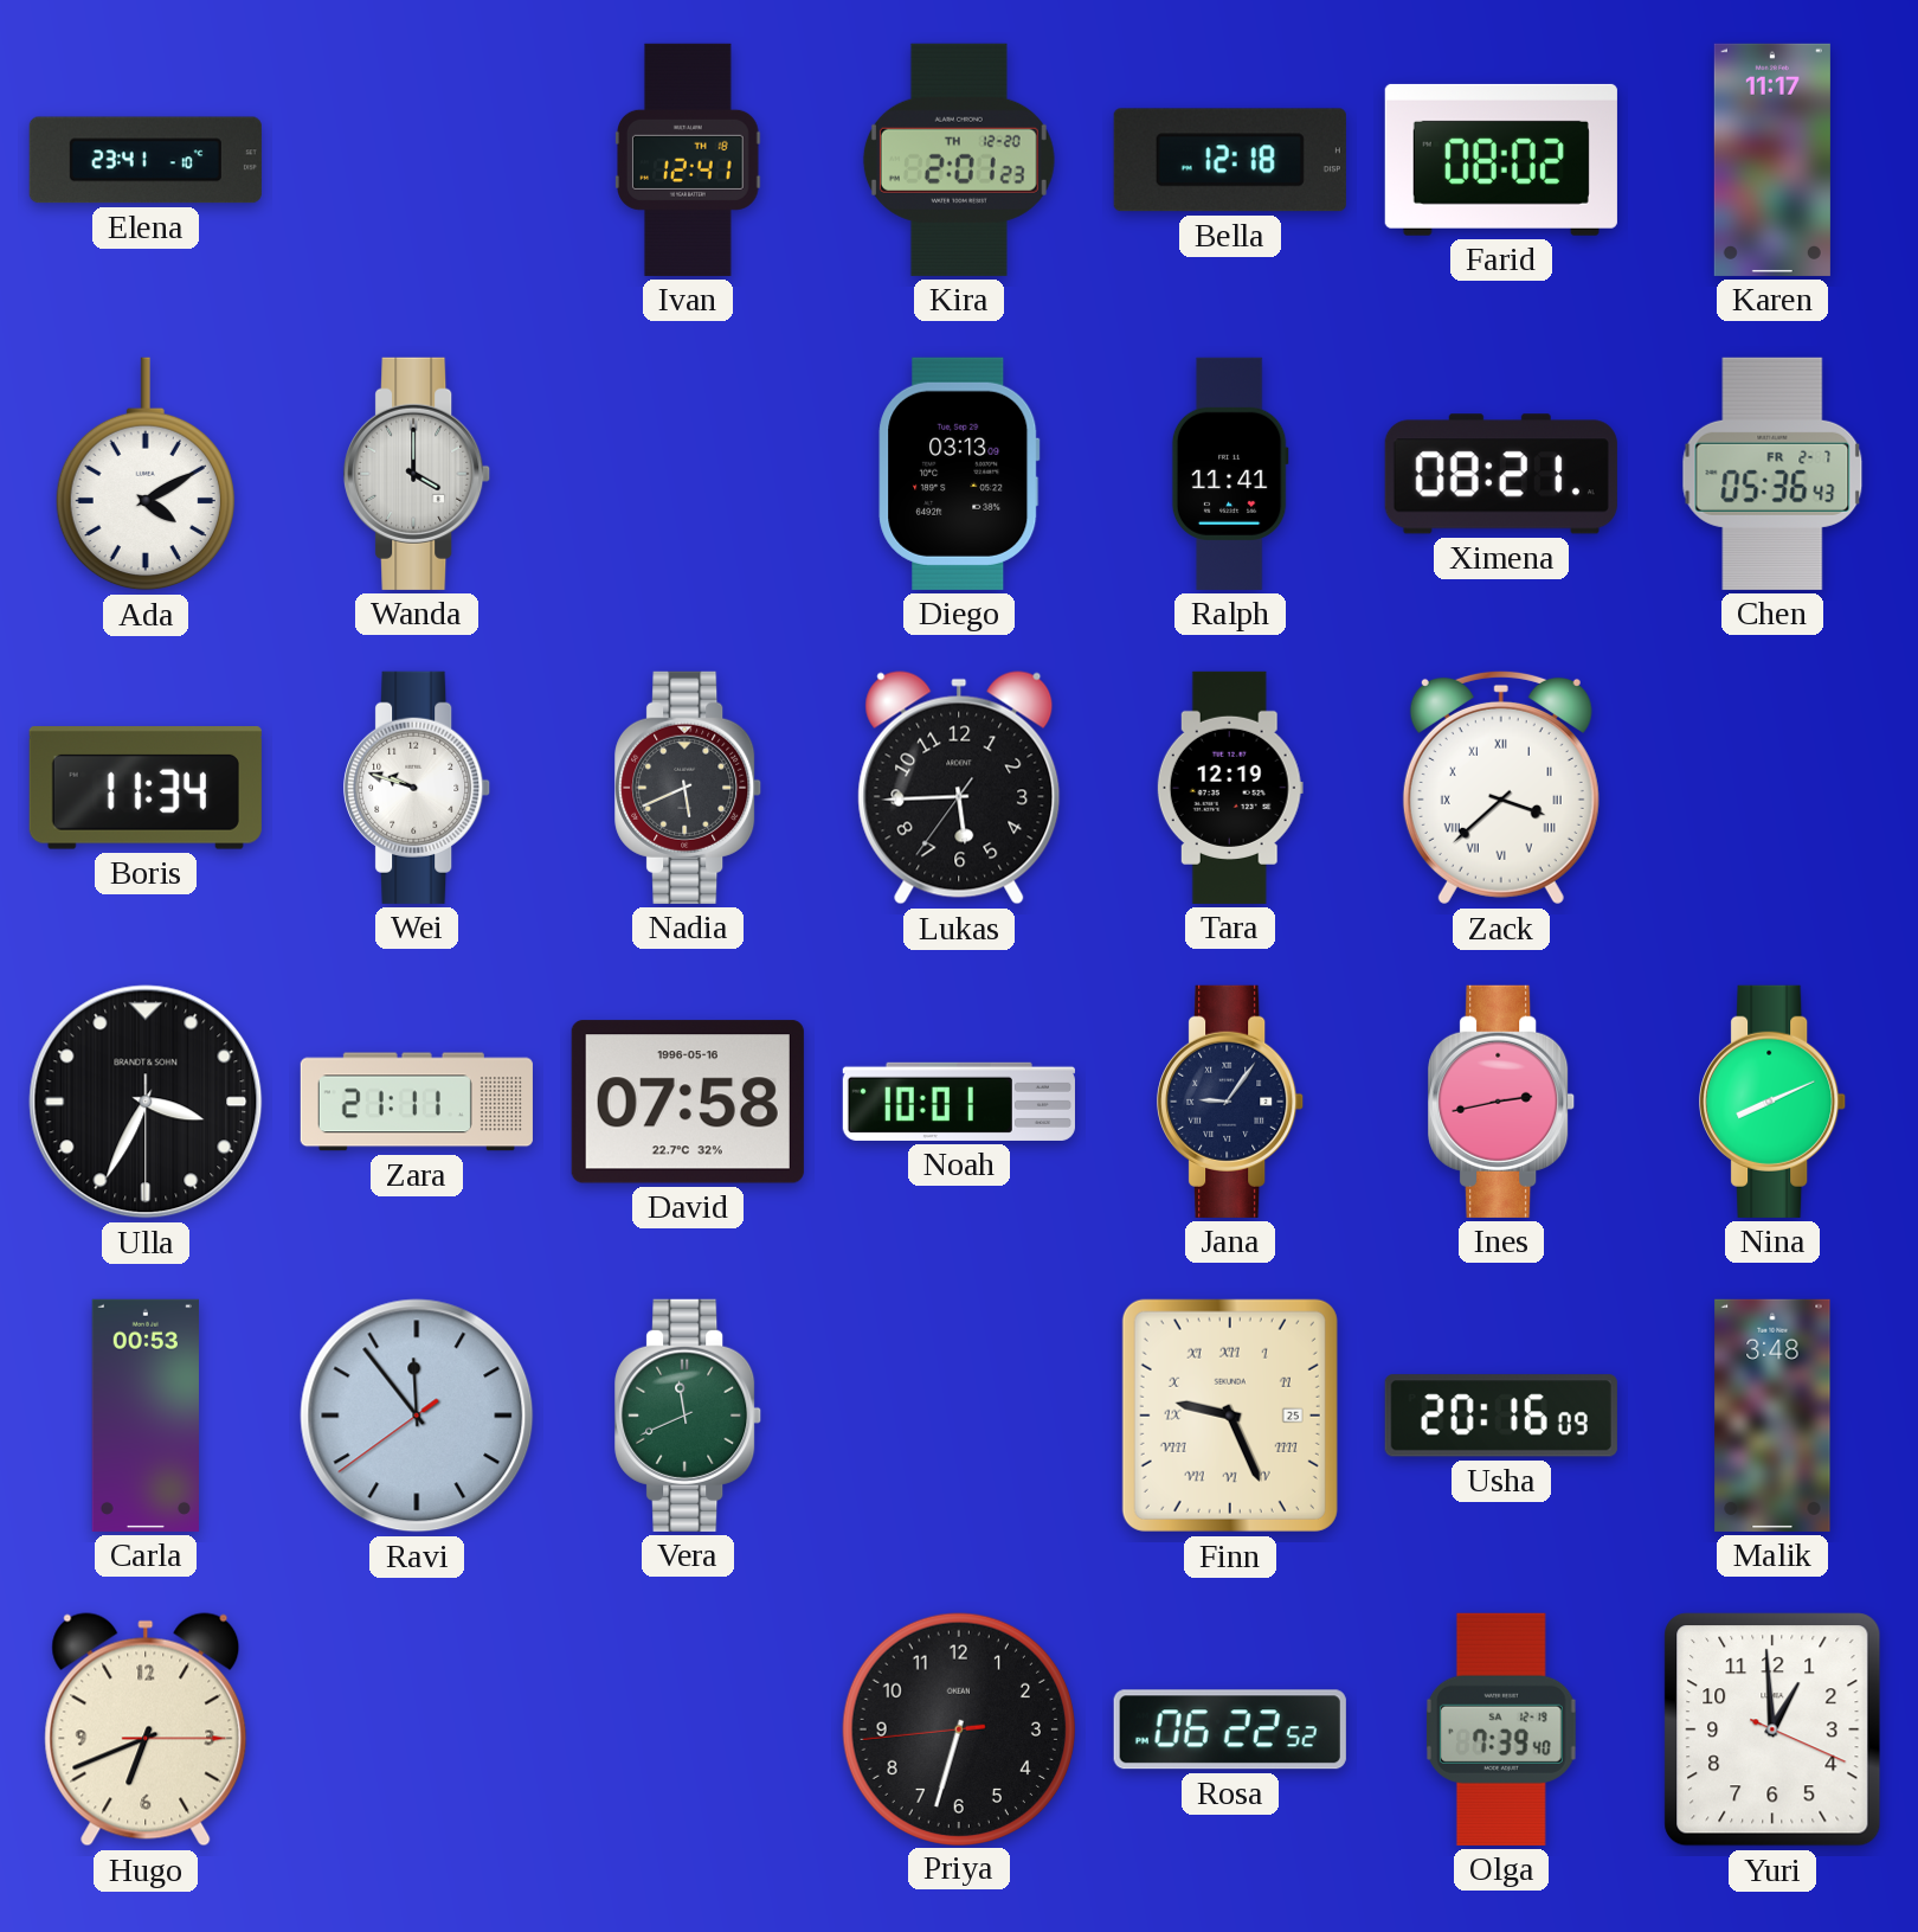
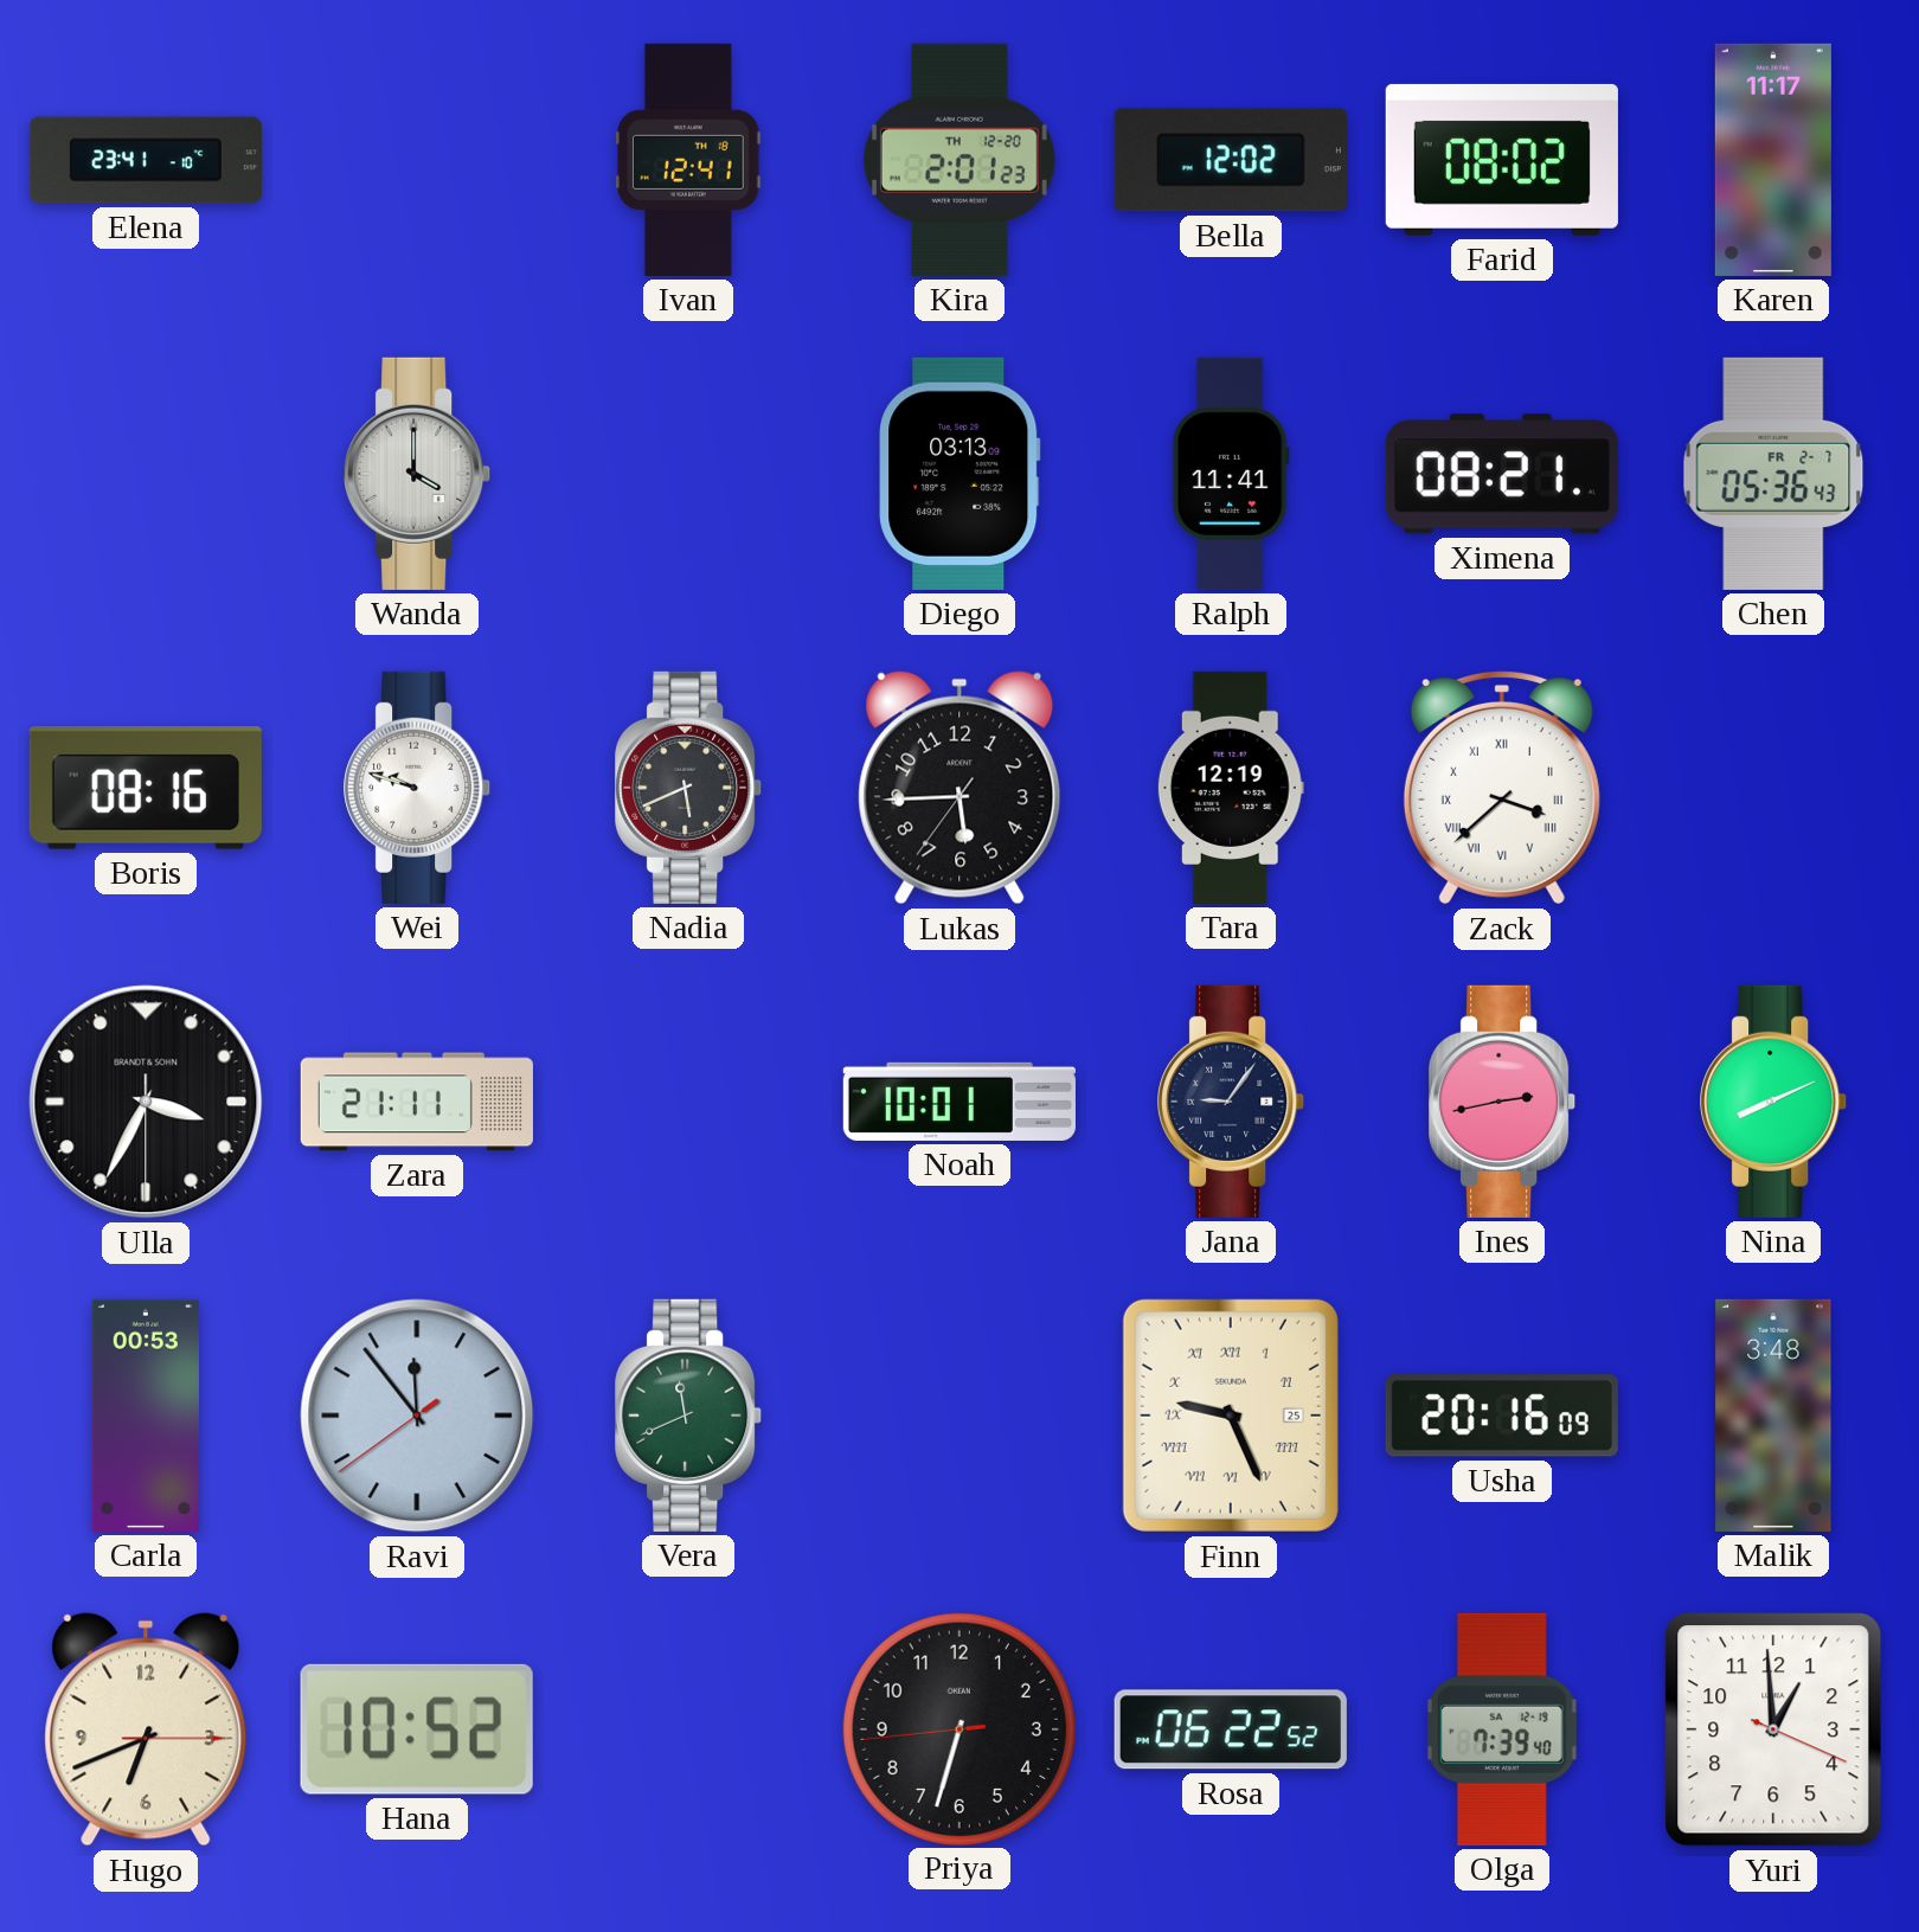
Bella: 12:18 -> 12:02
Ada: 4:10 -> none
Boris: 11:34 -> 08:16
David: 07:58 -> none
Hana: none -> 10:52
